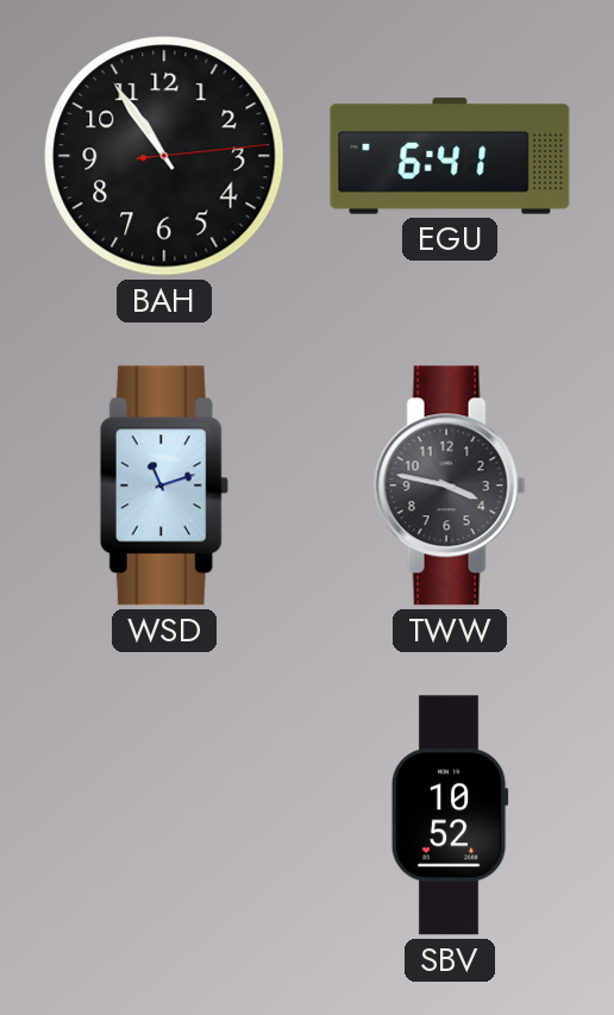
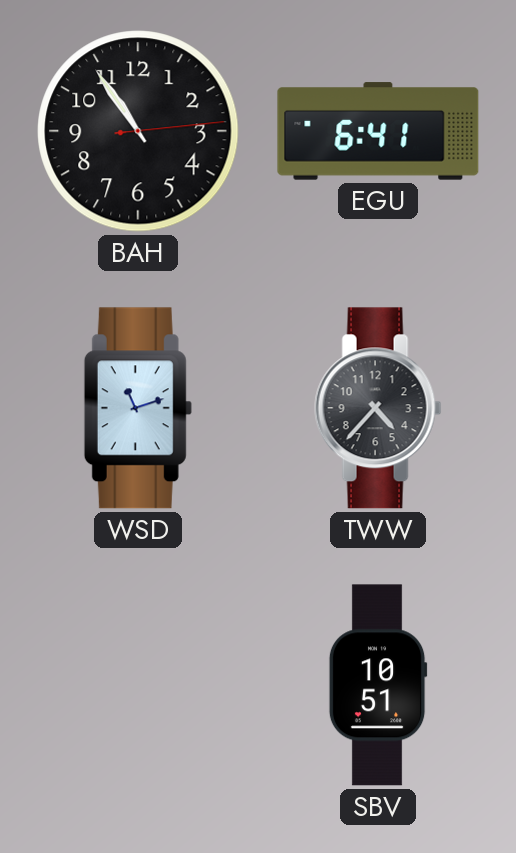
TWW: 3:47 -> 4:37
SBV: 10:52 -> 10:51
